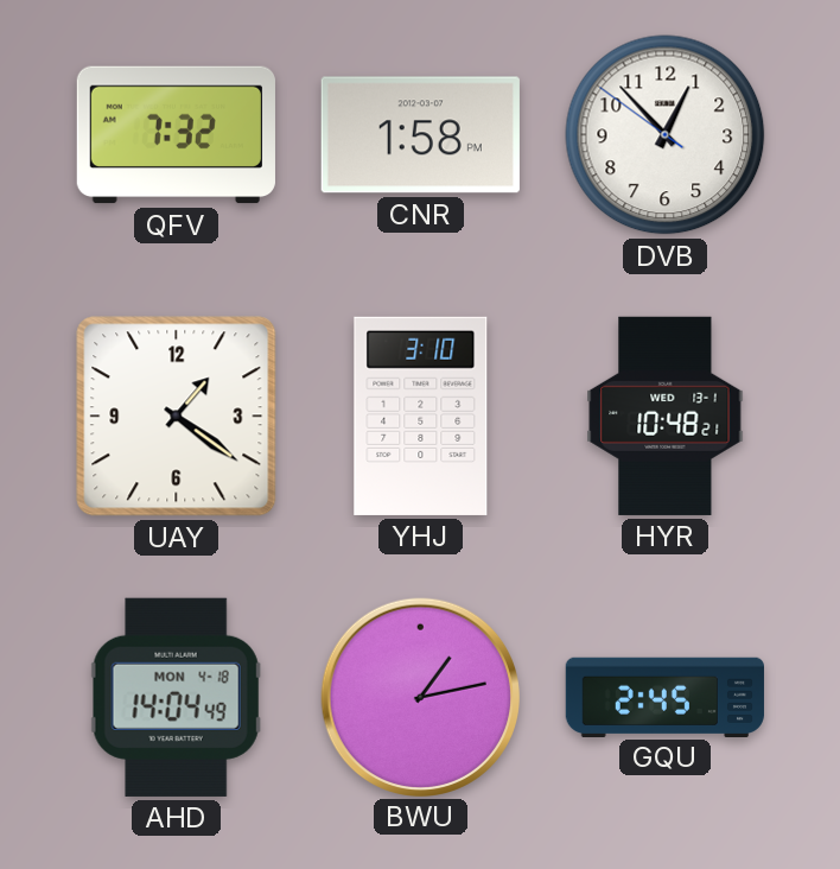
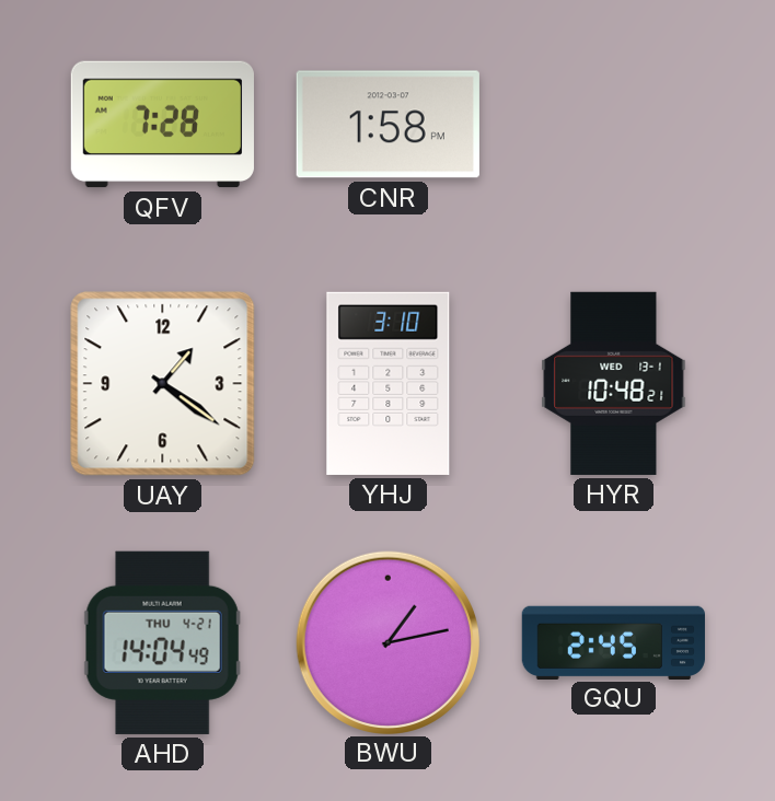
QFV: 7:32 -> 7:28
DVB: 12:52 -> none
AHD date: MON 4-18 -> THU 4-21
